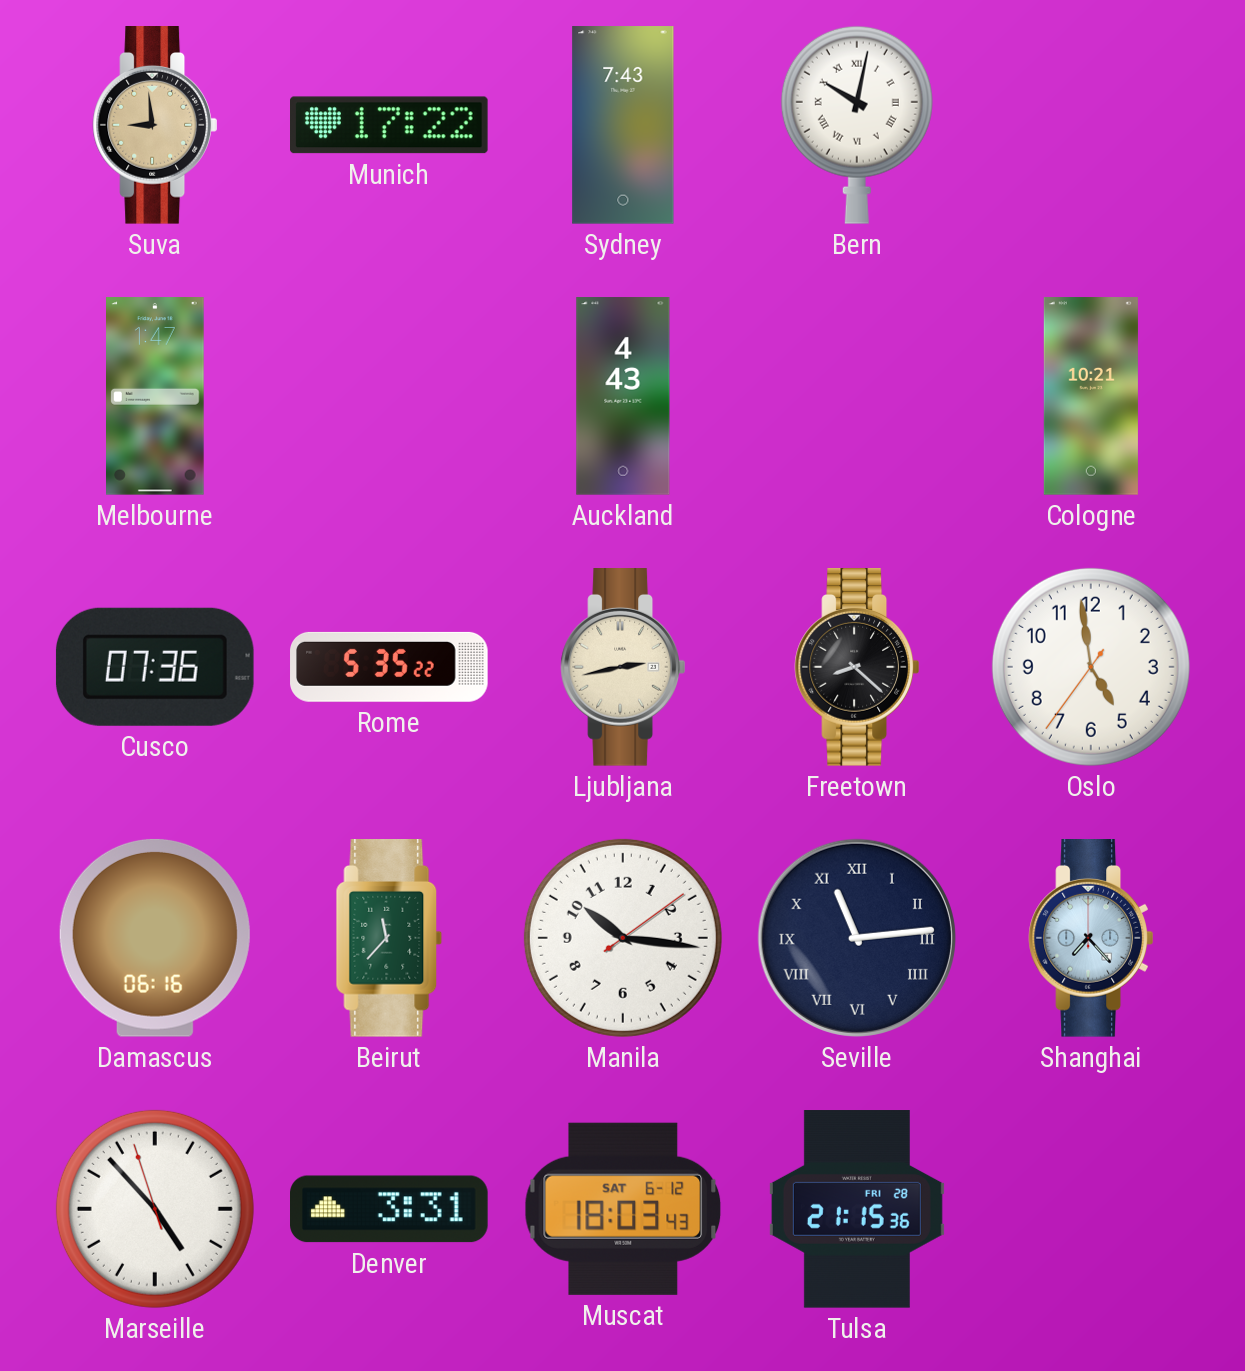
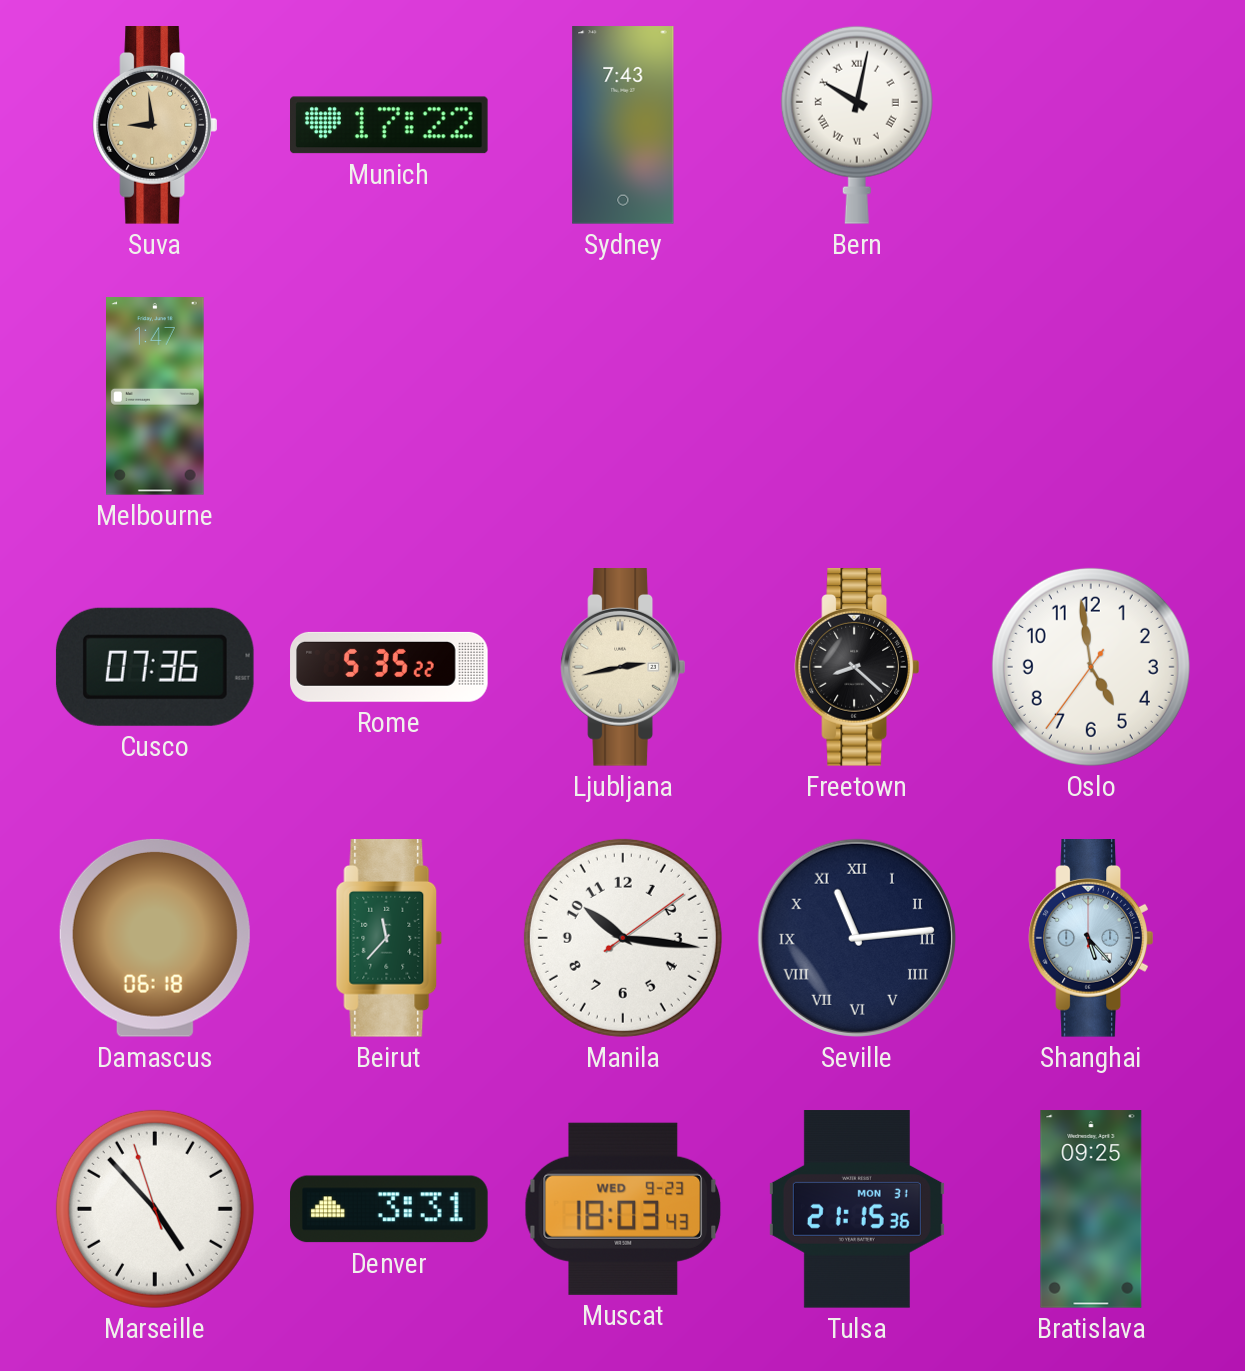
Auckland: 4:43 -> none
Cologne: 10:21 -> none
Damascus: 06:16 -> 06:18
Shanghai: 7:23 -> 5:23
Muscat date: SAT 6-12 -> WED 9-23
Tulsa date: FRI 28 -> MON 31
Bratislava: none -> 09:25
